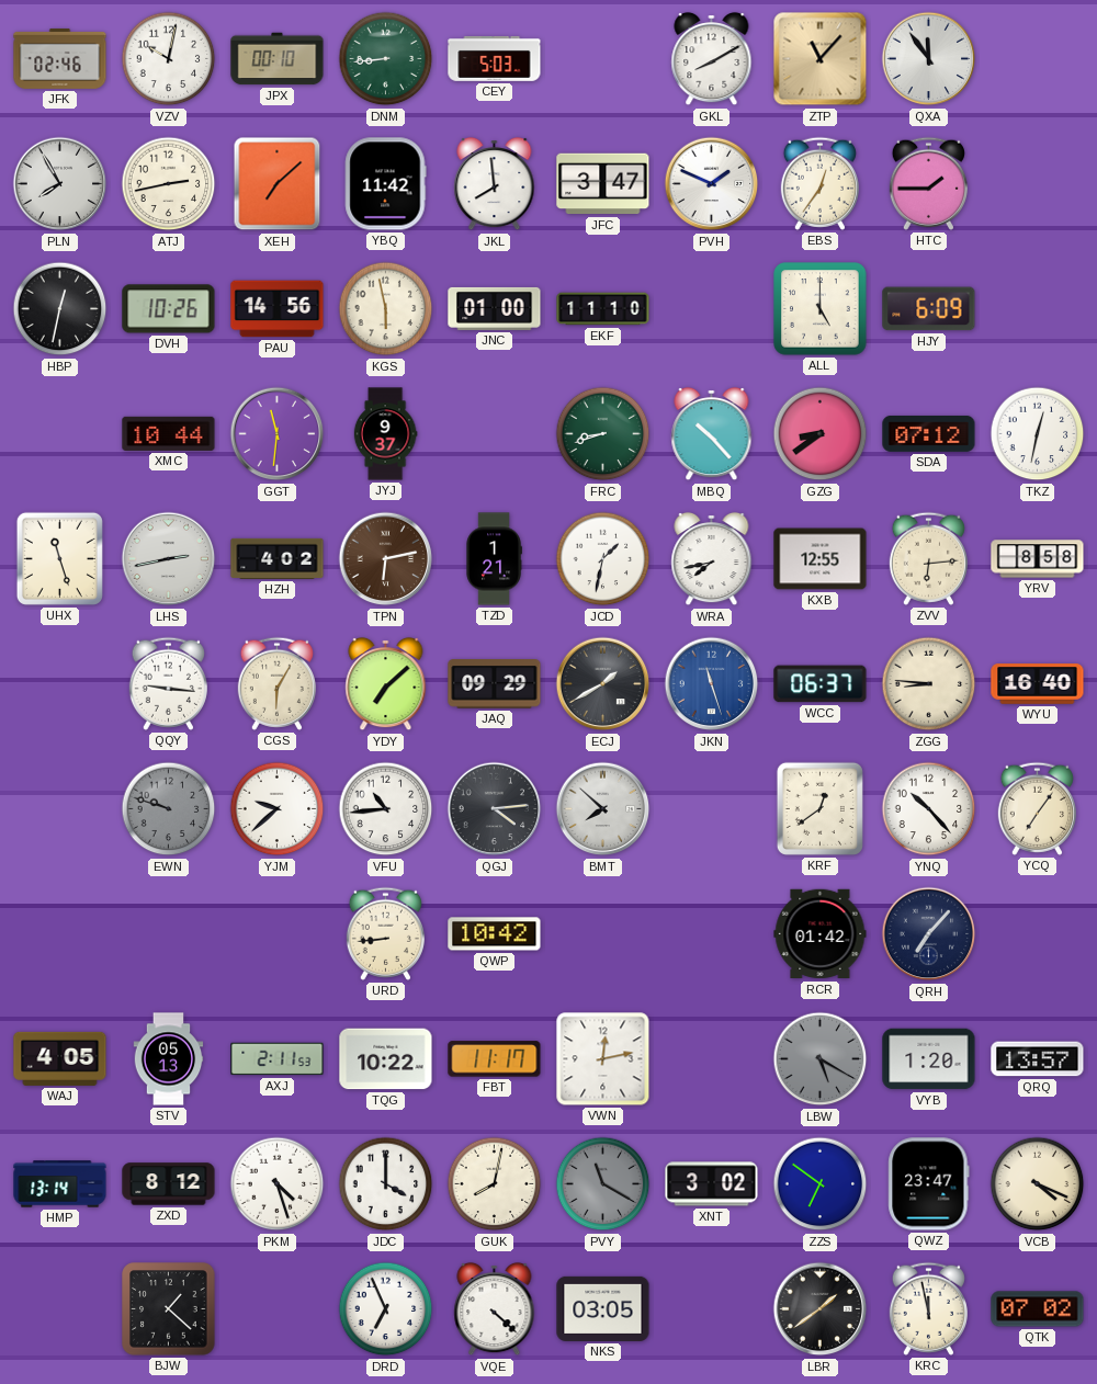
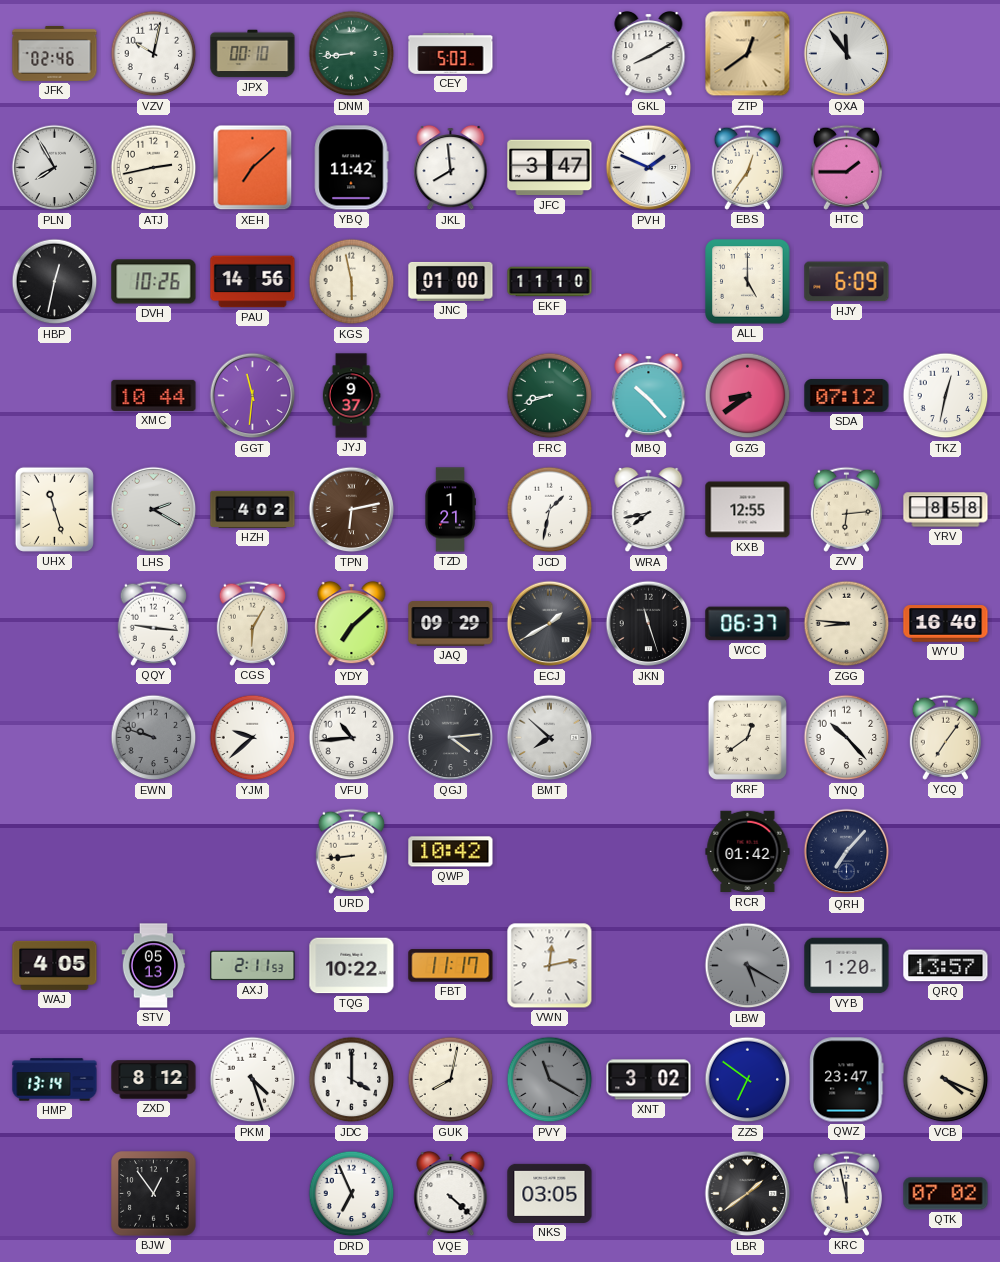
ZTP: 11:07 -> 12:39
LHS: 2:43 -> 2:20
JKN dial: blue -> black
BJW: 1:22 -> 12:54
